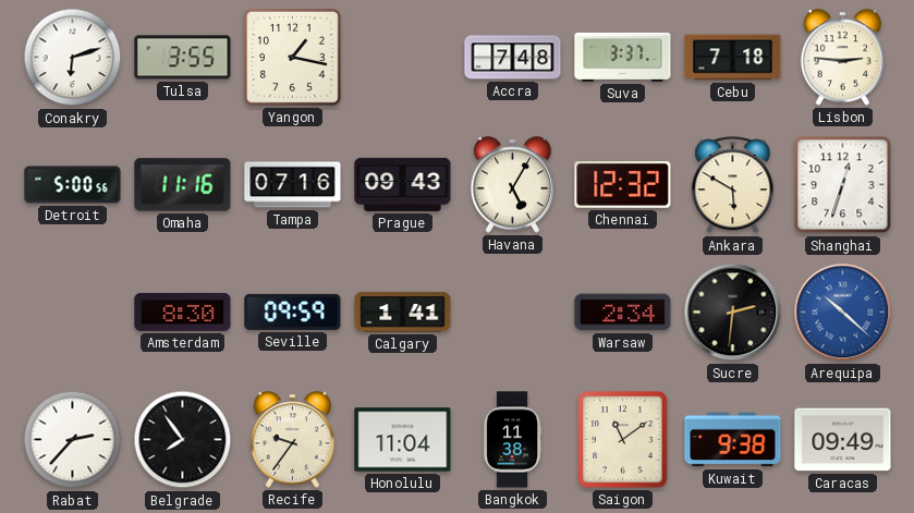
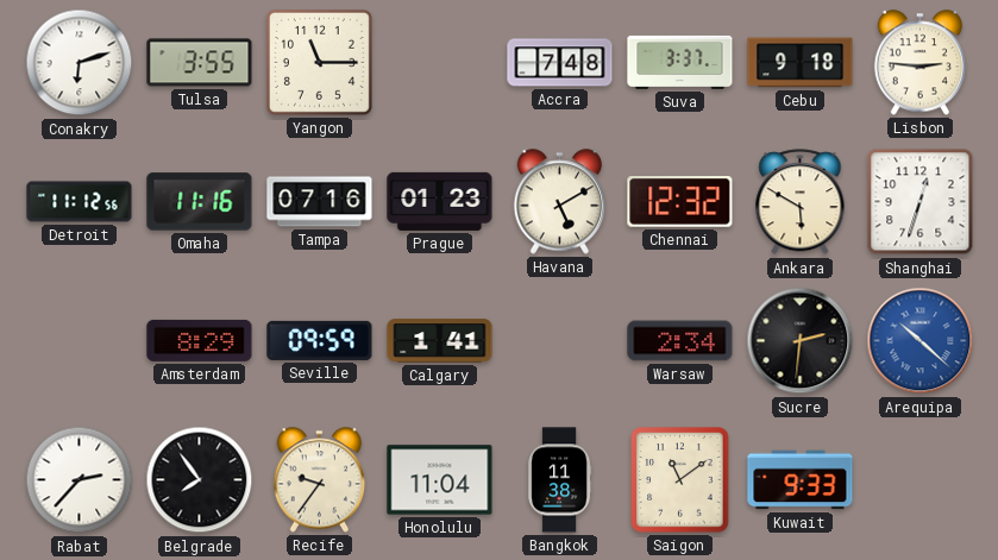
Yangon: 1:17 -> 11:15
Cebu: 7:18 -> 9:18
Detroit: 5:00 -> 11:12
Prague: 09:43 -> 01:23
Havana: 5:05 -> 5:10
Amsterdam: 8:30 -> 8:29
Kuwait: 9:38 -> 9:33
Caracas: 09:49 -> none
